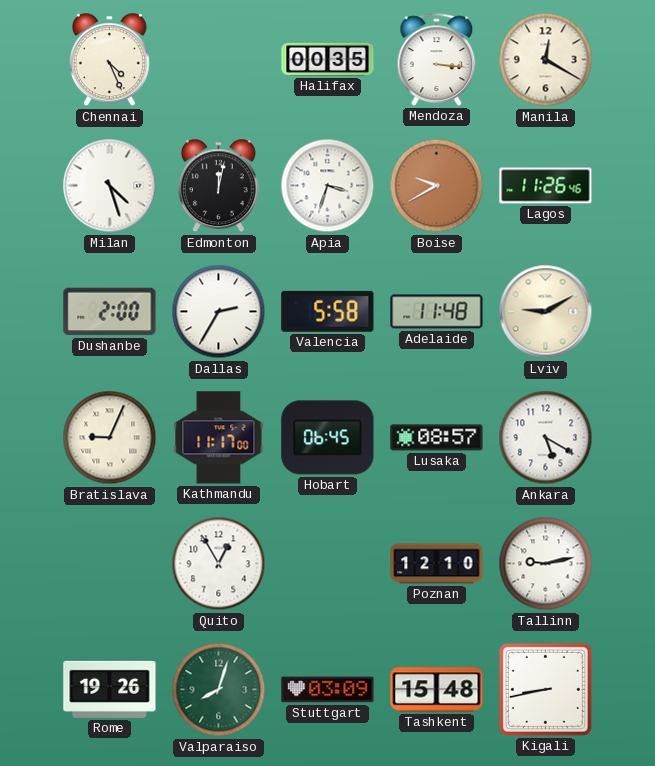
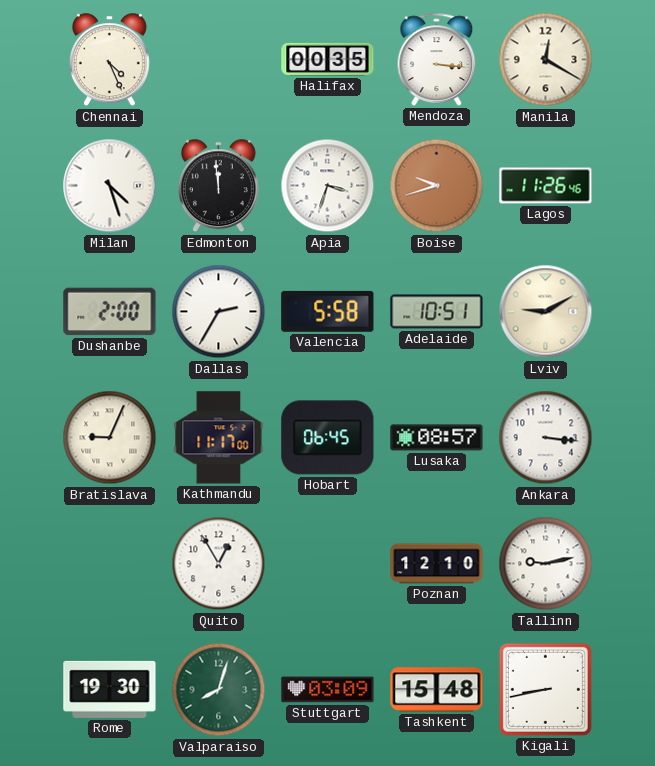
Edmonton: 12:02 -> 11:59
Boise: 9:40 -> 9:42
Adelaide: 11:48 -> 10:51
Ankara: 5:20 -> 3:16
Rome: 19:26 -> 19:30
